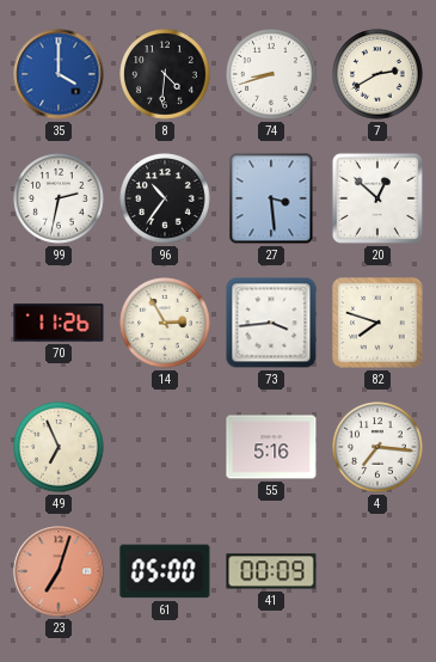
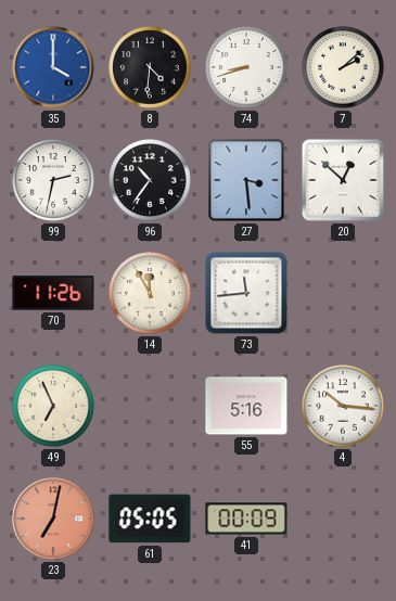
7: 2:40 -> 2:08
14: 2:55 -> 11:55
73: 3:44 -> 11:44
82: 7:48 -> none
4: 7:16 -> 10:16
23: 7:03 -> 7:02
61: 05:00 -> 05:05
